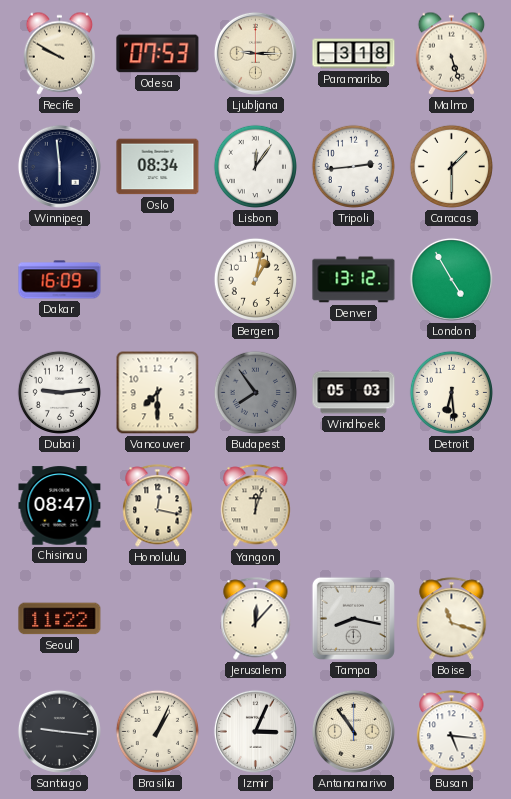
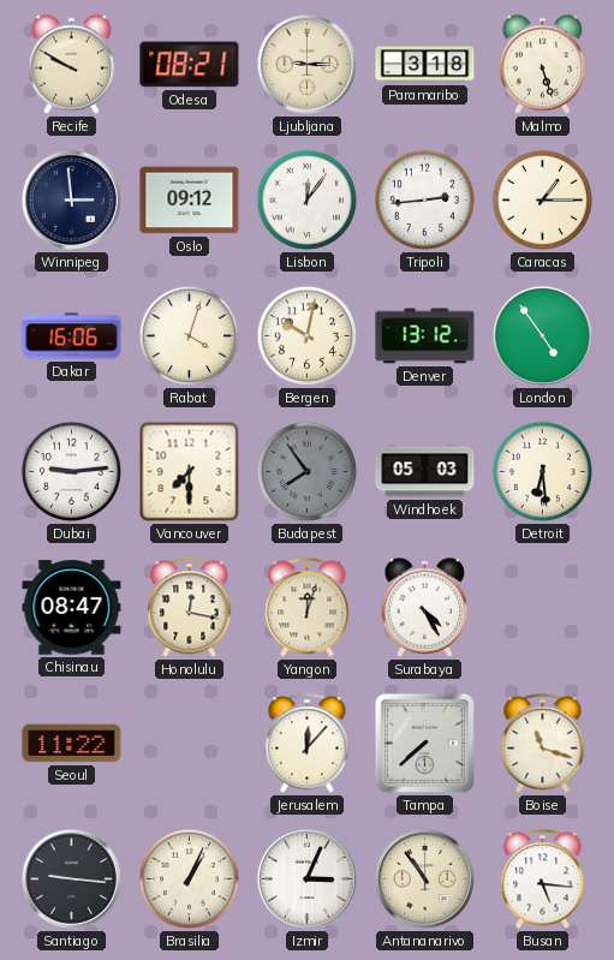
Odesa: 07:53 -> 08:21
Winnipeg: 5:59 -> 2:59
Oslo: 08:34 -> 09:12
Caracas: 1:30 -> 1:15
Dakar: 16:09 -> 16:06
Rabat: none -> 4:03
Bergen: 1:02 -> 10:02
London: 4:55 -> 4:54
Surabaya: none -> 4:25
Tampa: 8:17 -> 7:38
